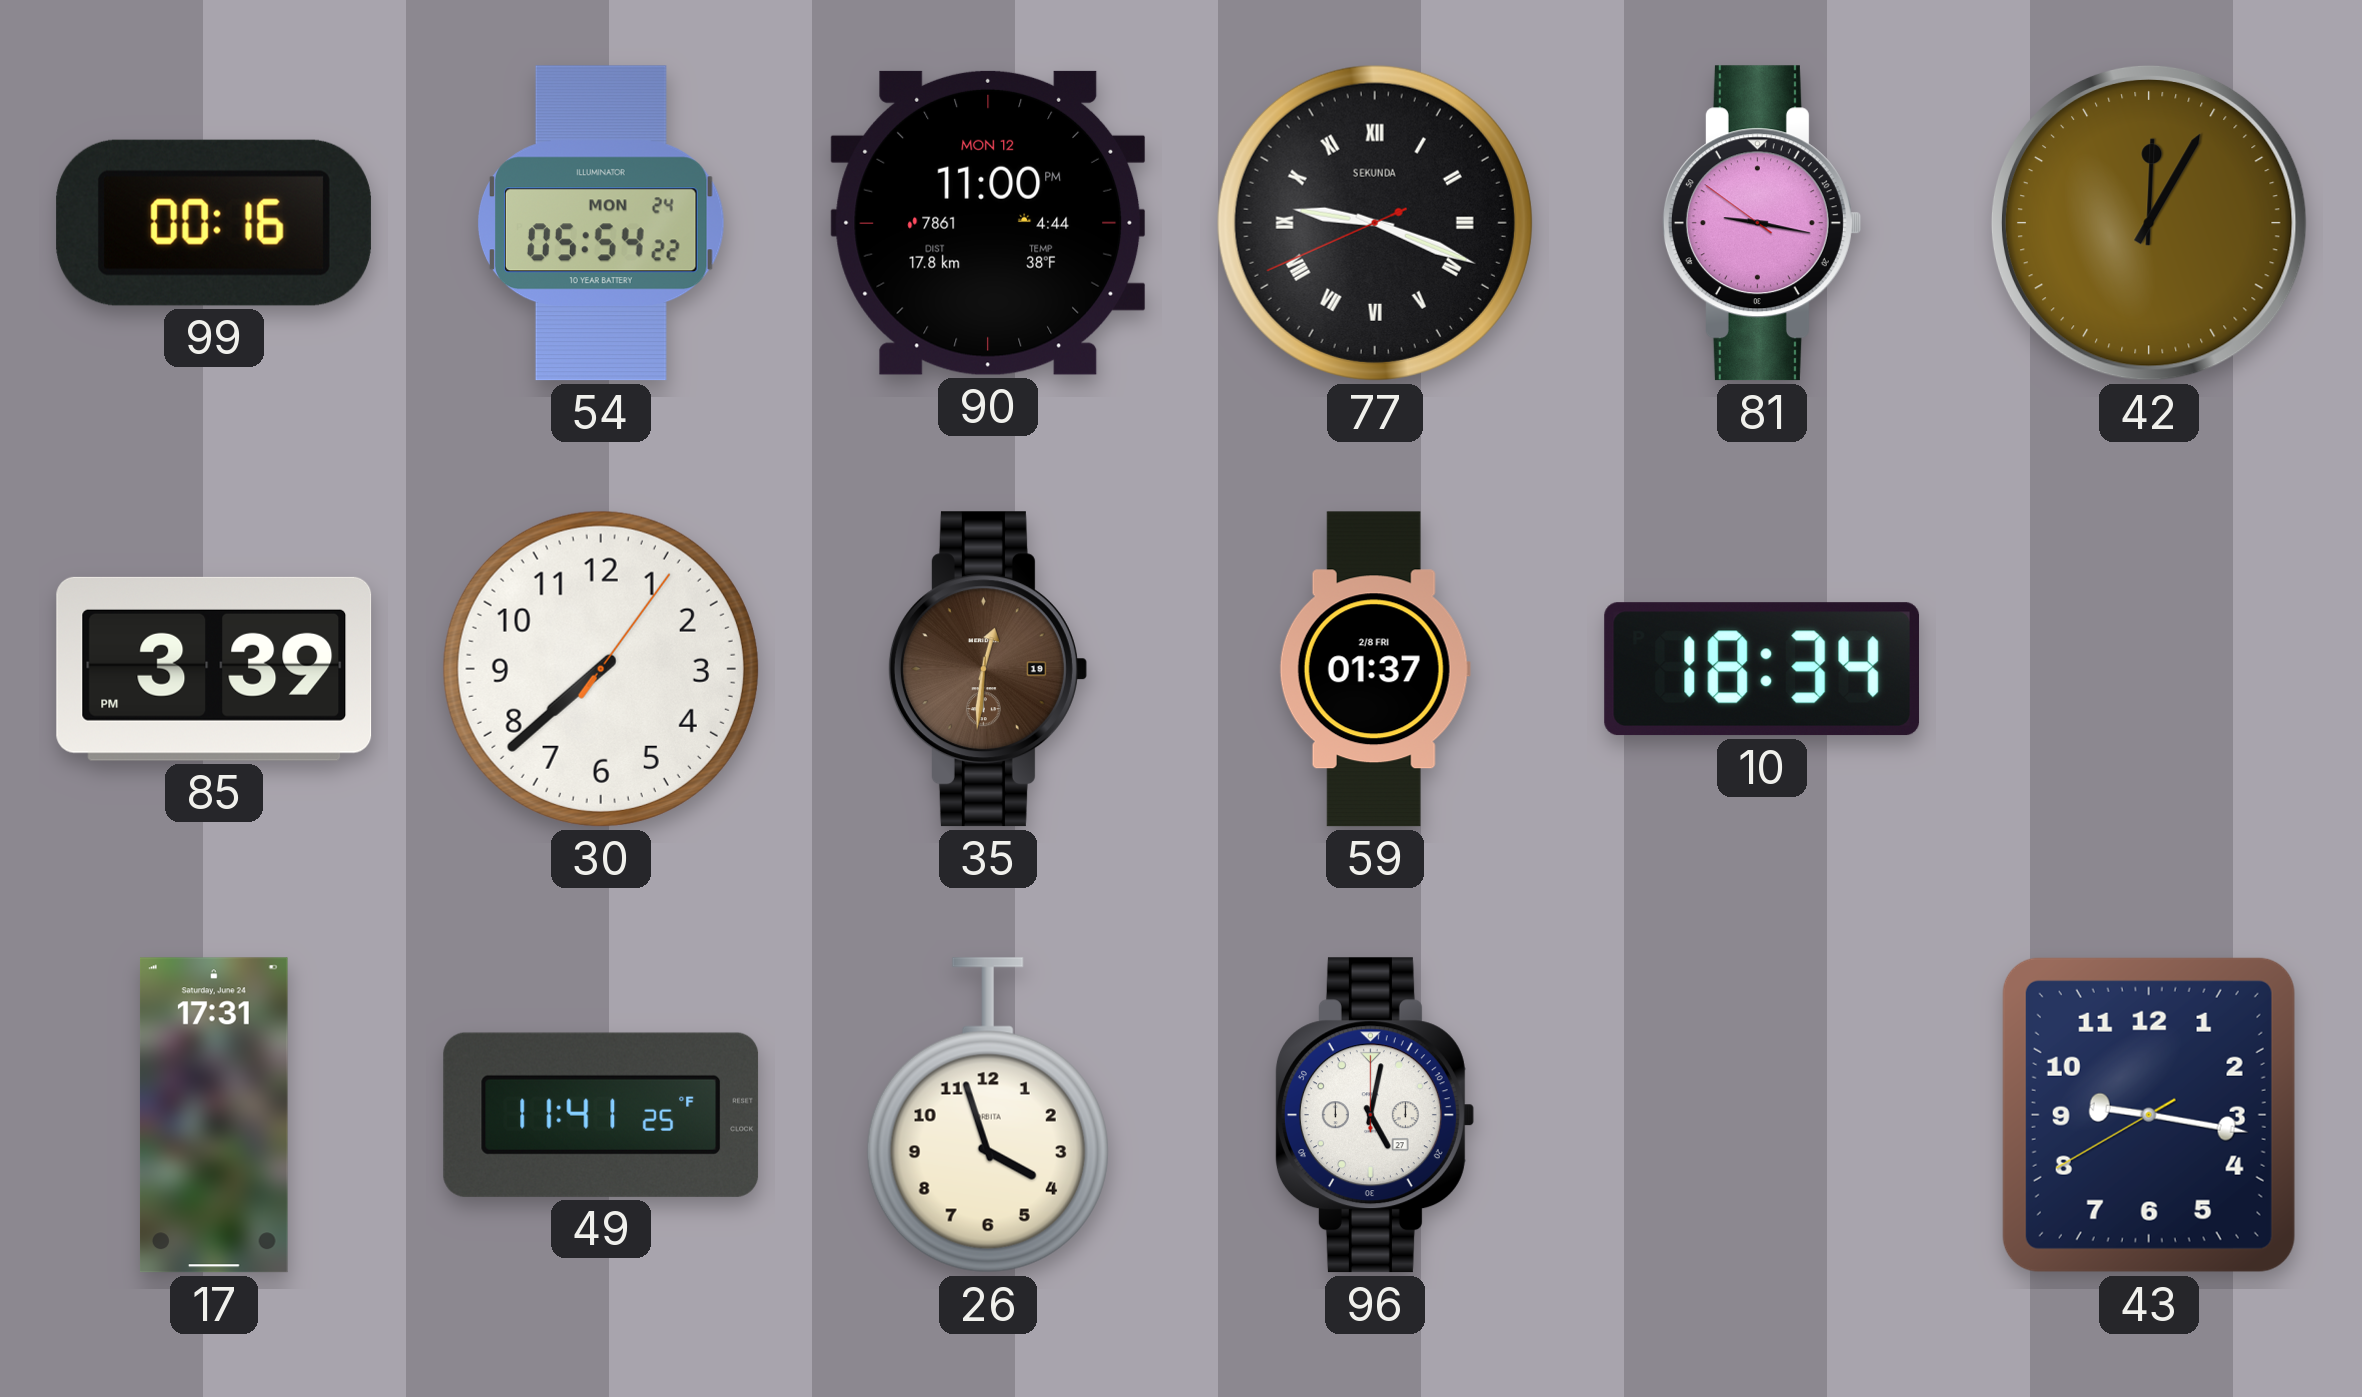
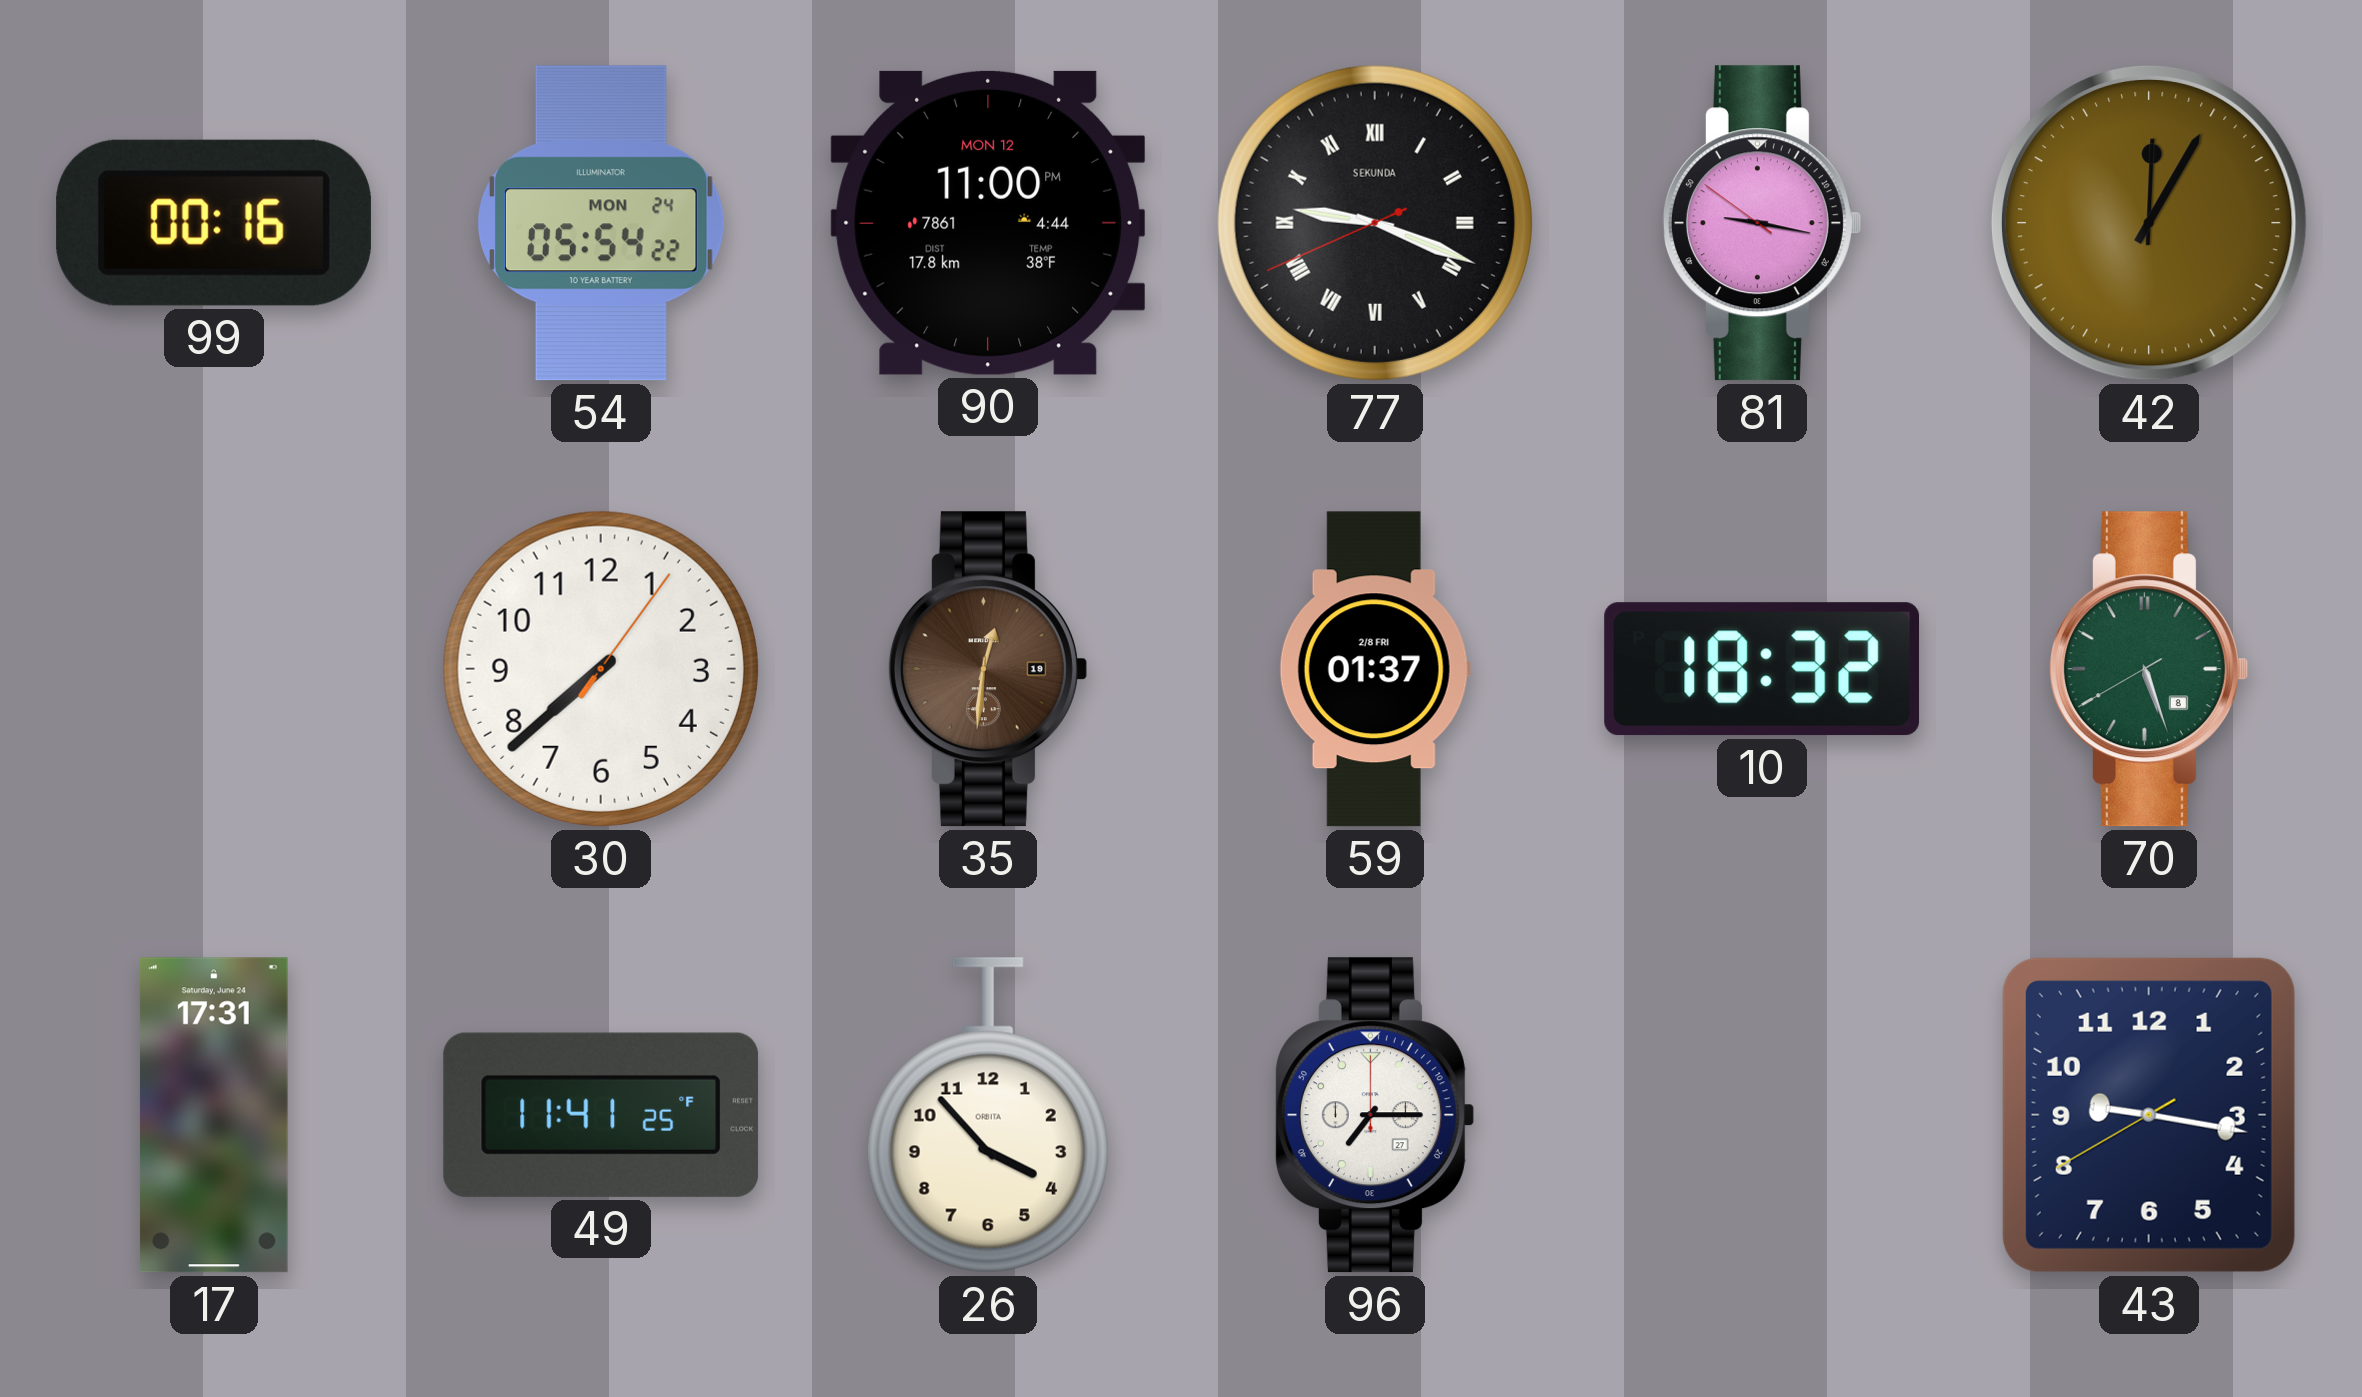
85: 3:39 -> none
10: 18:34 -> 18:32
70: none -> 5:26
26: 3:57 -> 3:53
96: 5:02 -> 7:15
